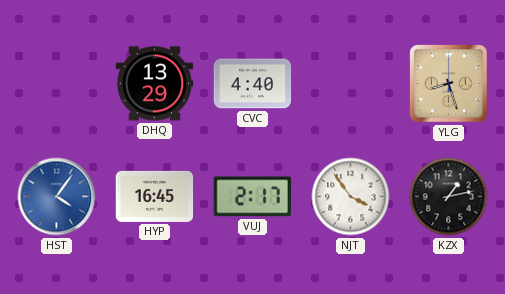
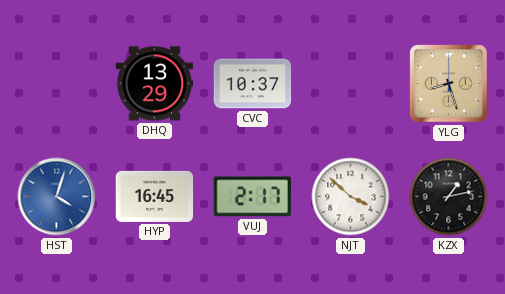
CVC: 4:40 -> 10:37
HST: 4:06 -> 4:03
NJT: 3:54 -> 3:52
